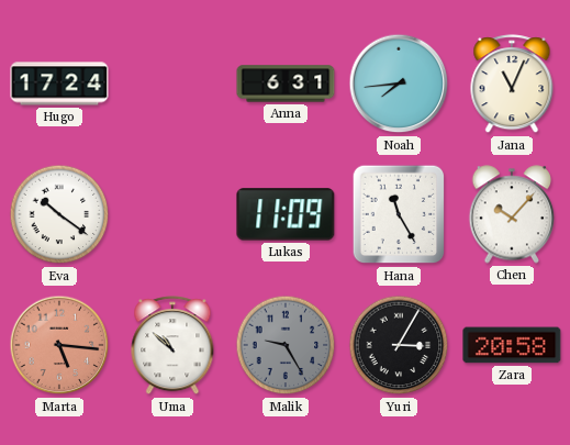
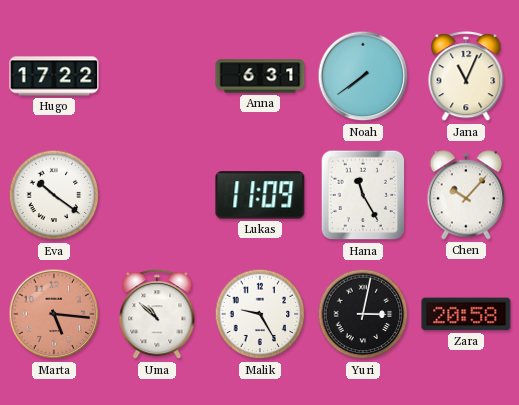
Hugo: 17:24 -> 17:22
Noah: 7:44 -> 7:39
Malik dial: grey -> white
Yuri: 3:05 -> 3:02
